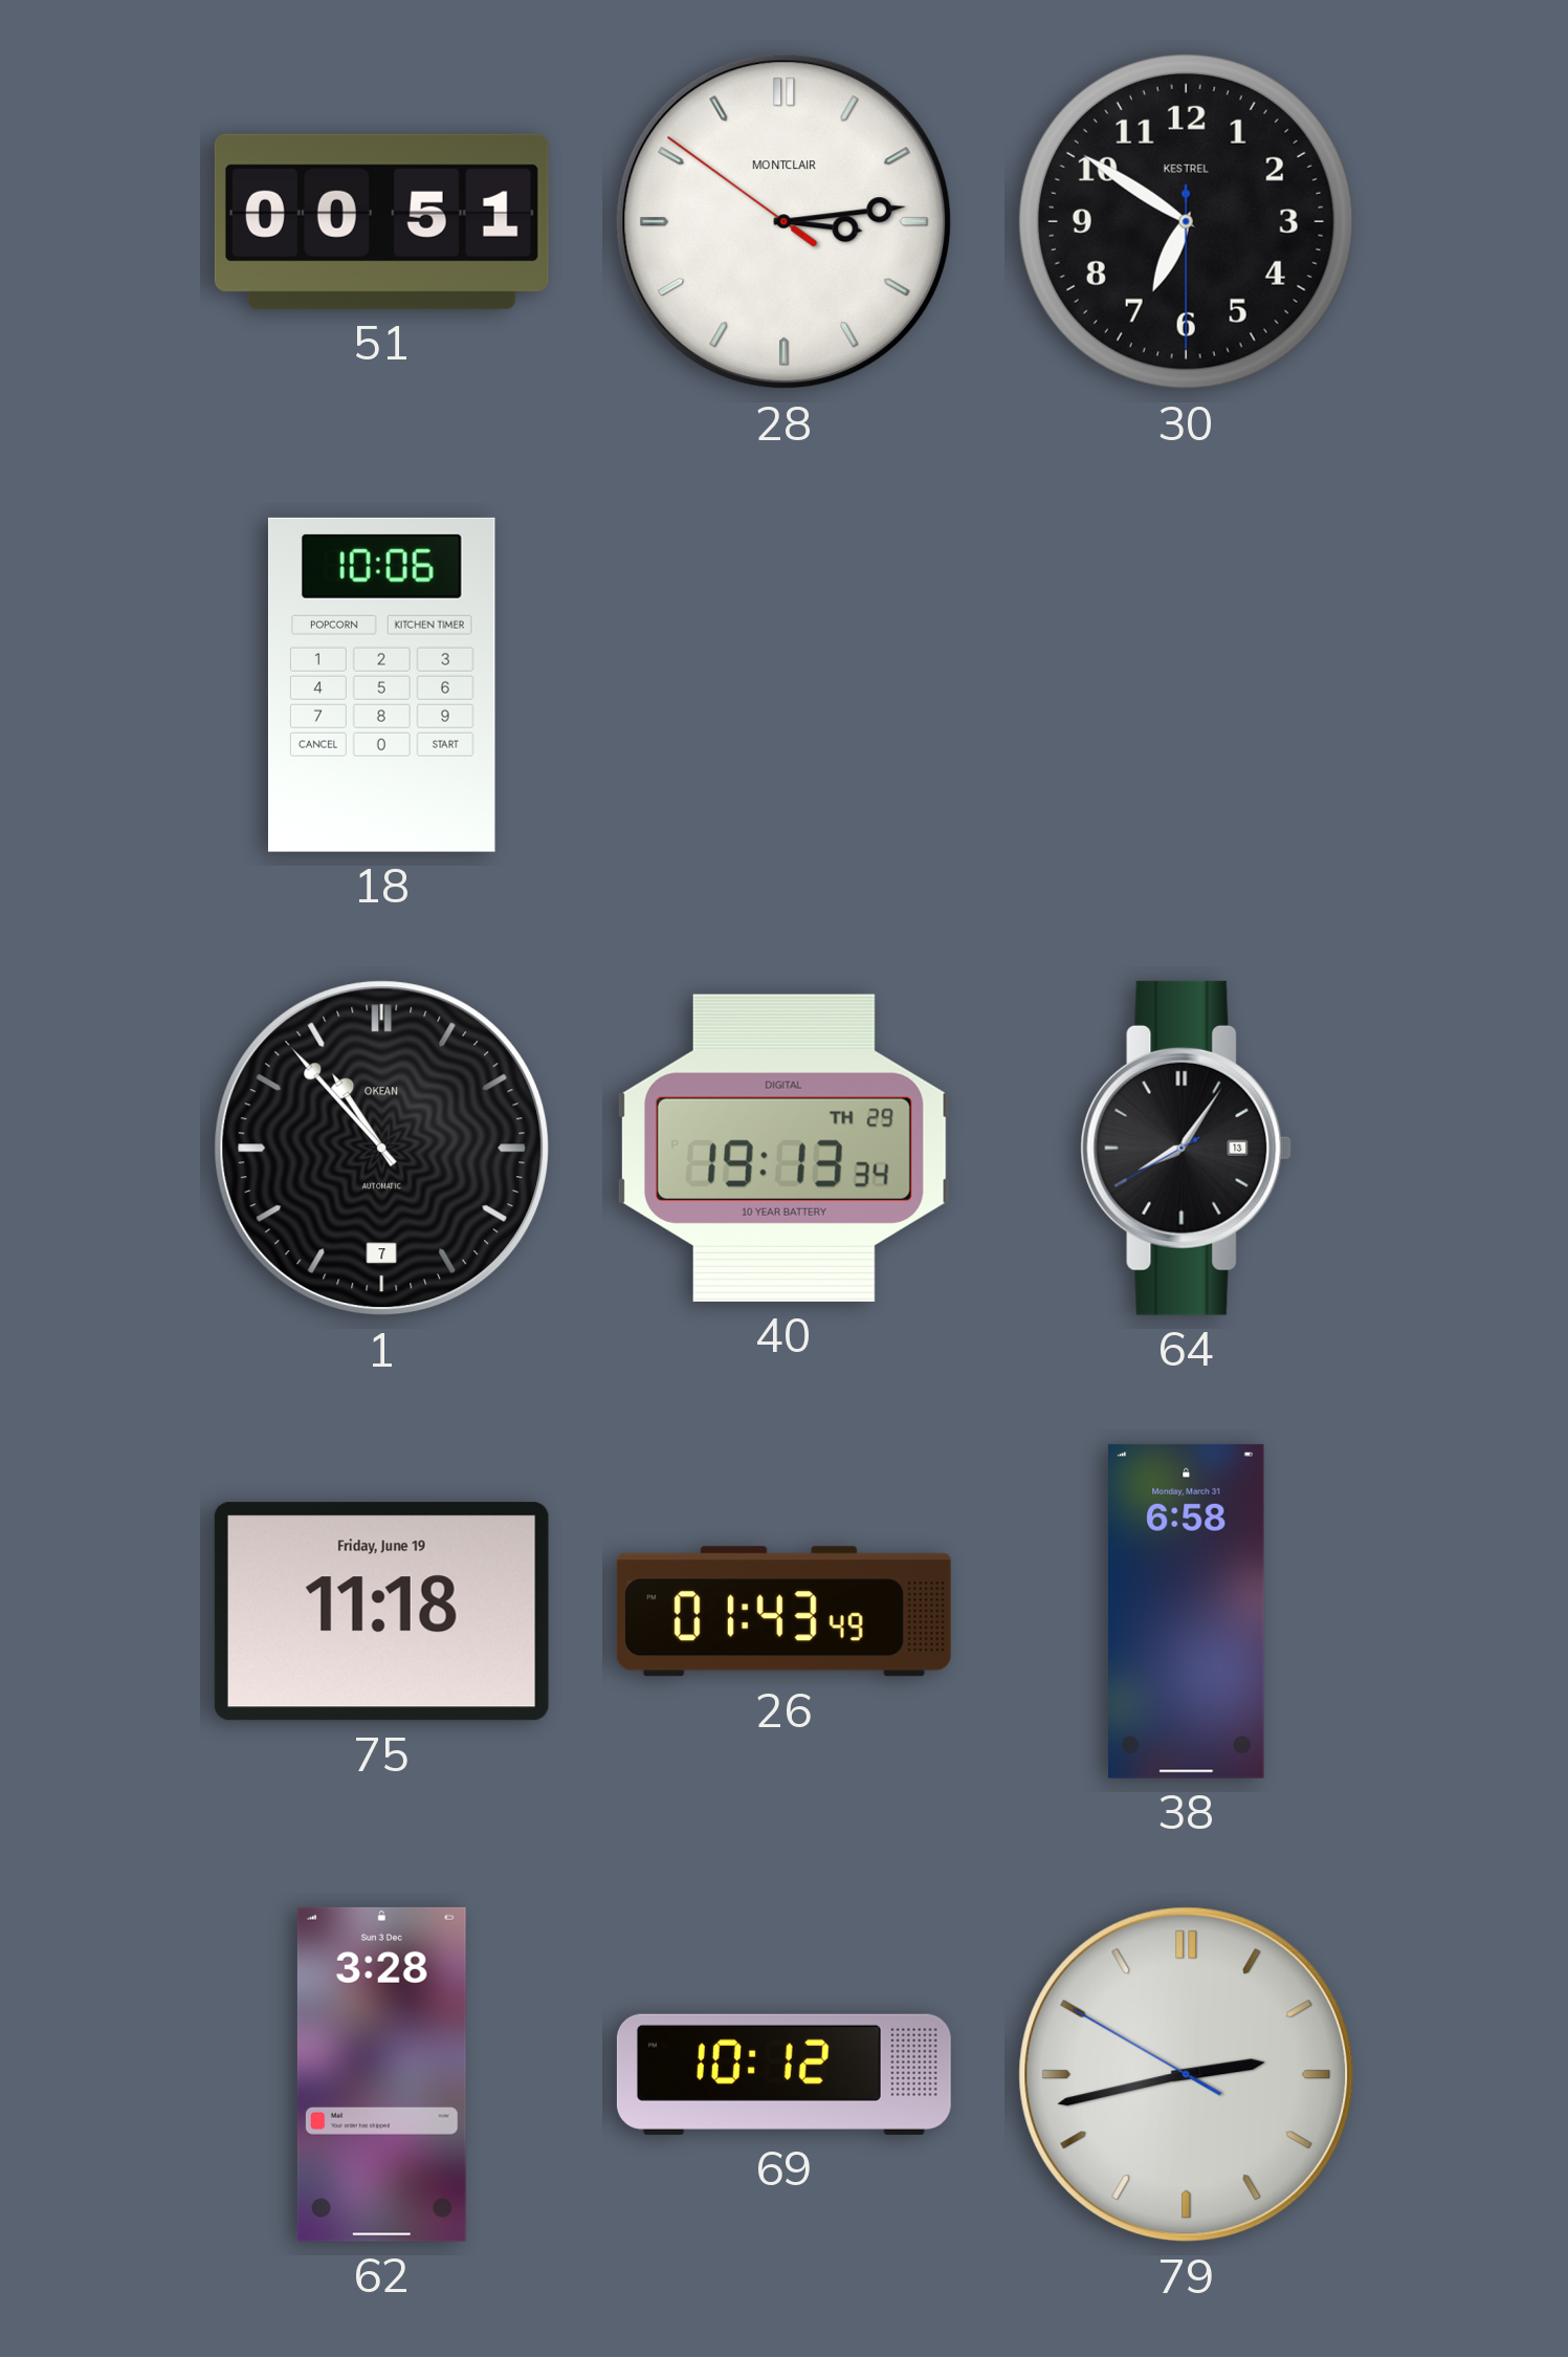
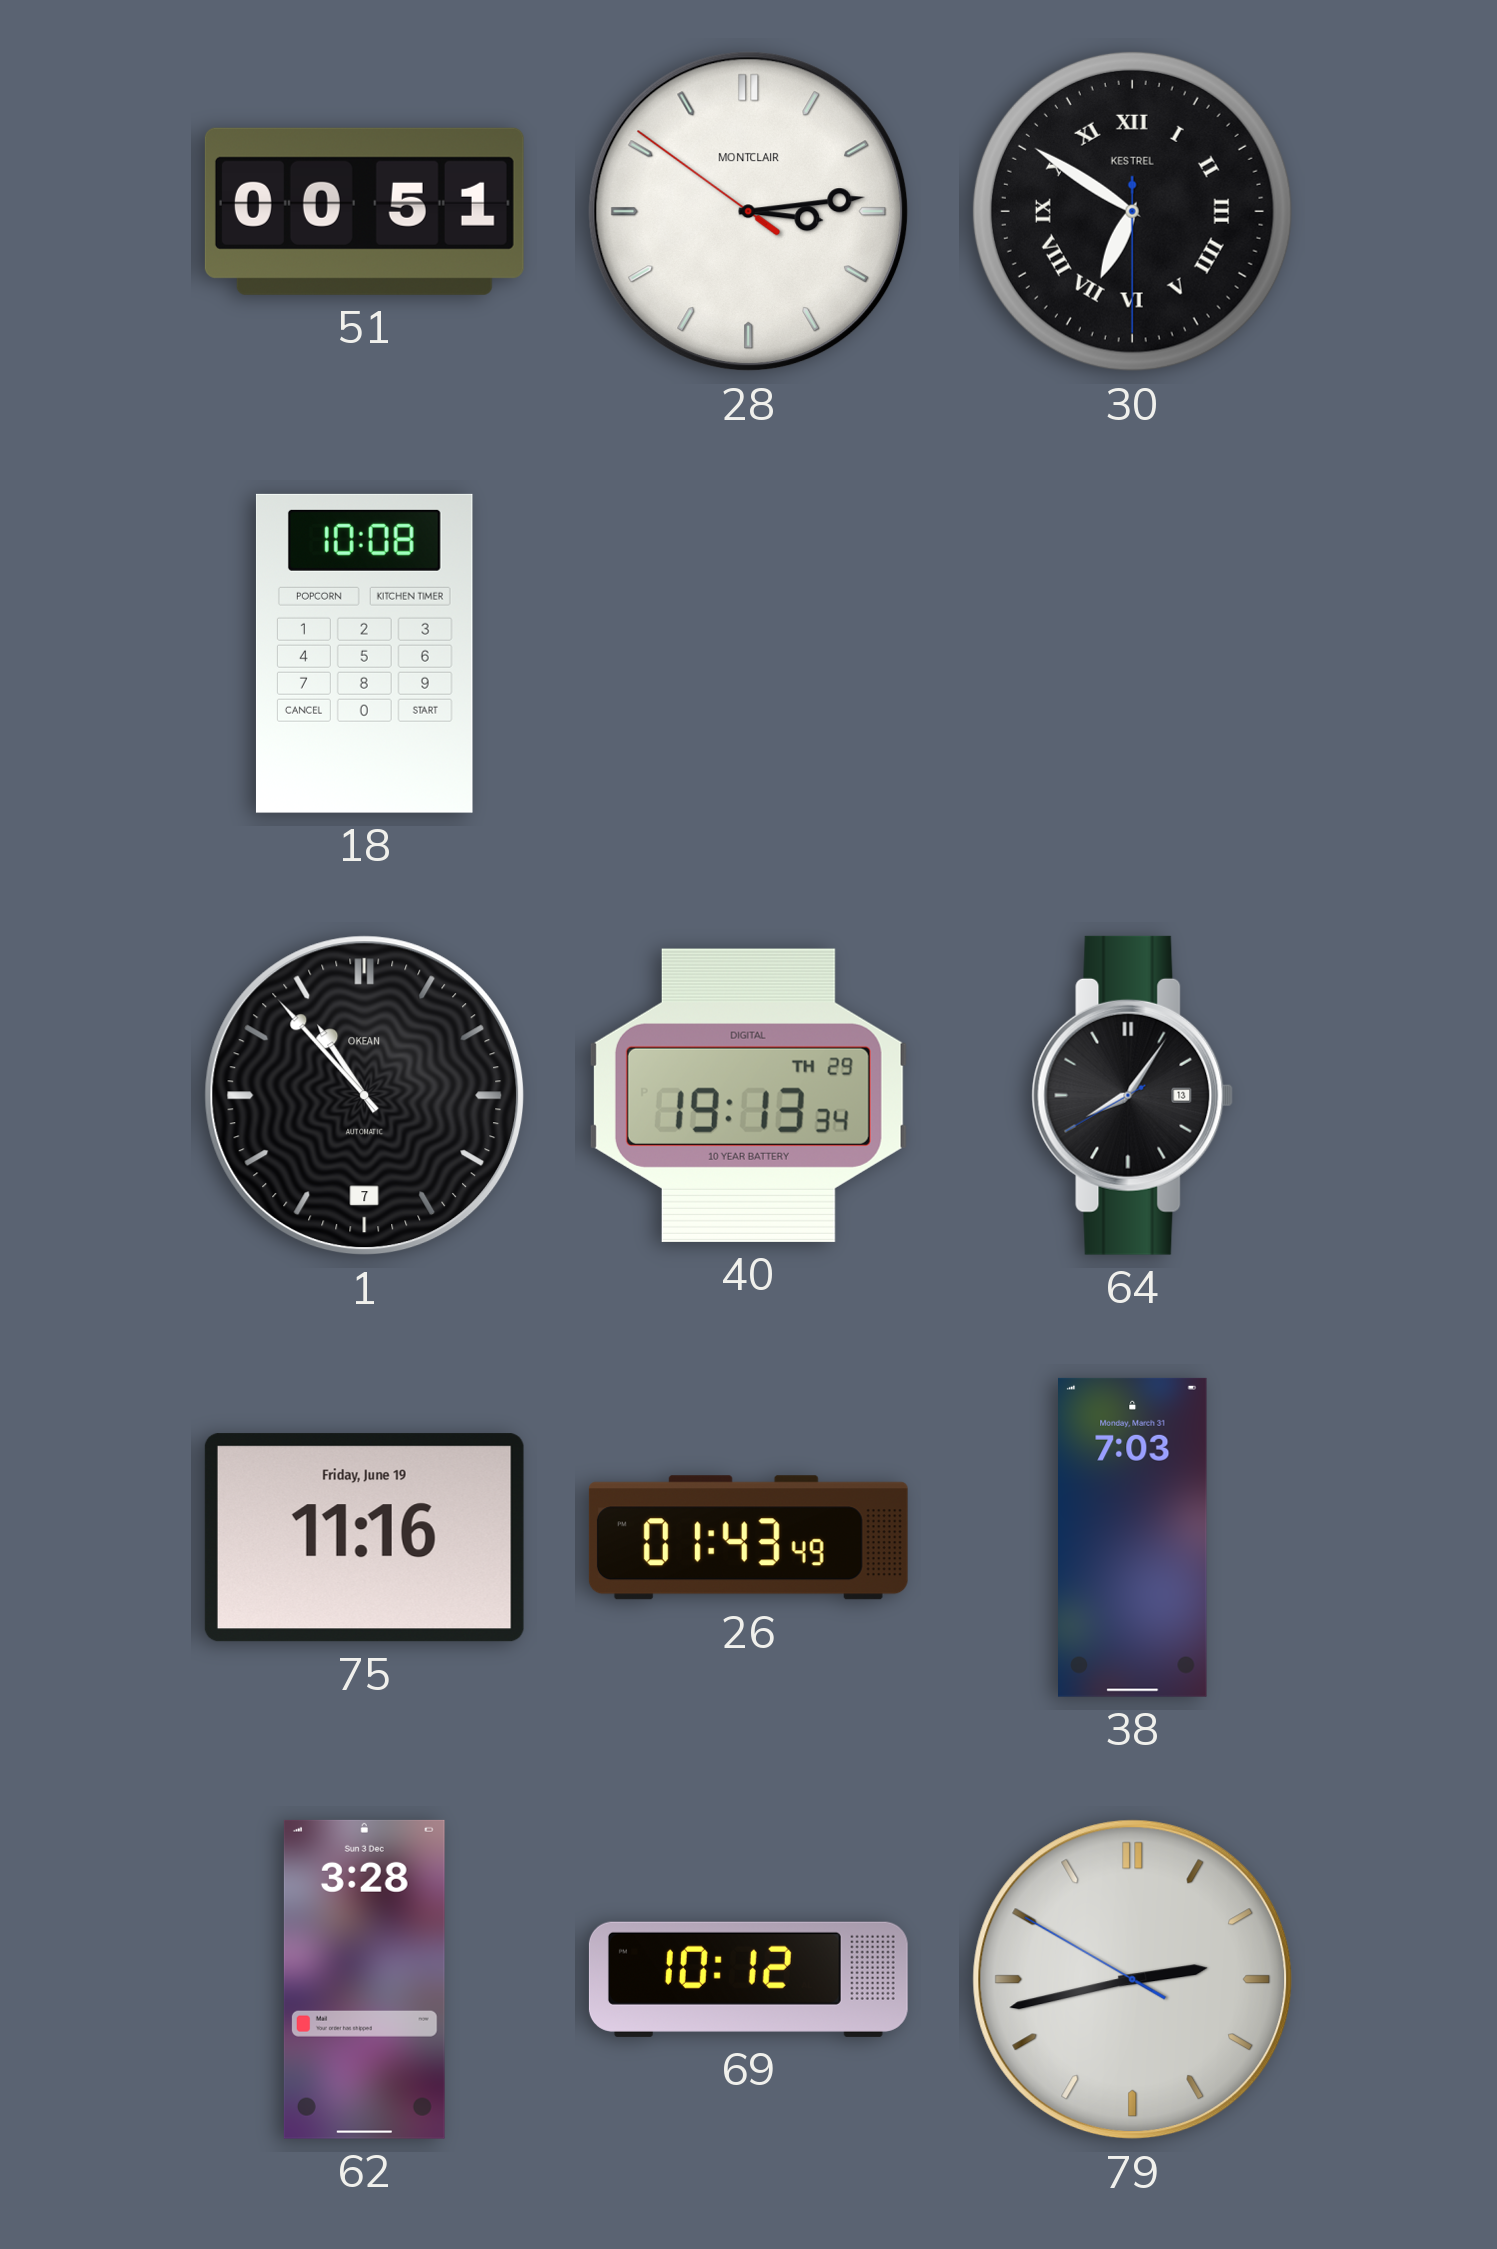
30 numerals: Arabic -> Roman
18: 10:06 -> 10:08
75: 11:18 -> 11:16
38: 6:58 -> 7:03
